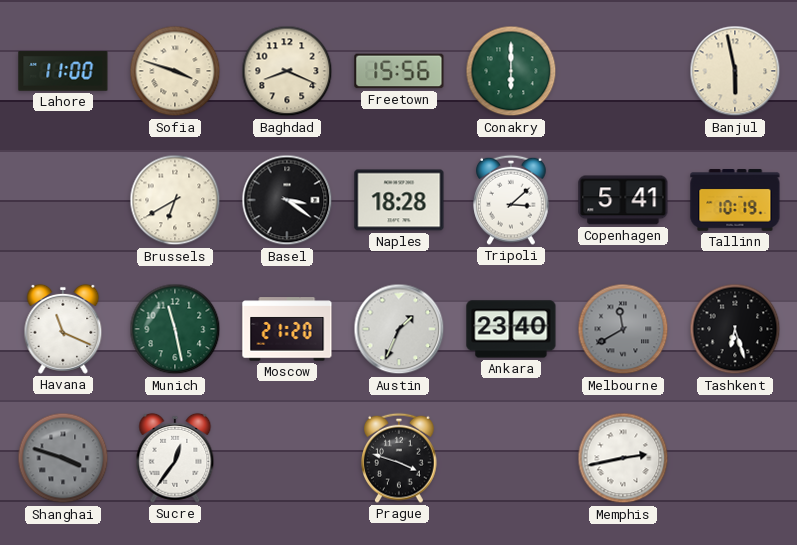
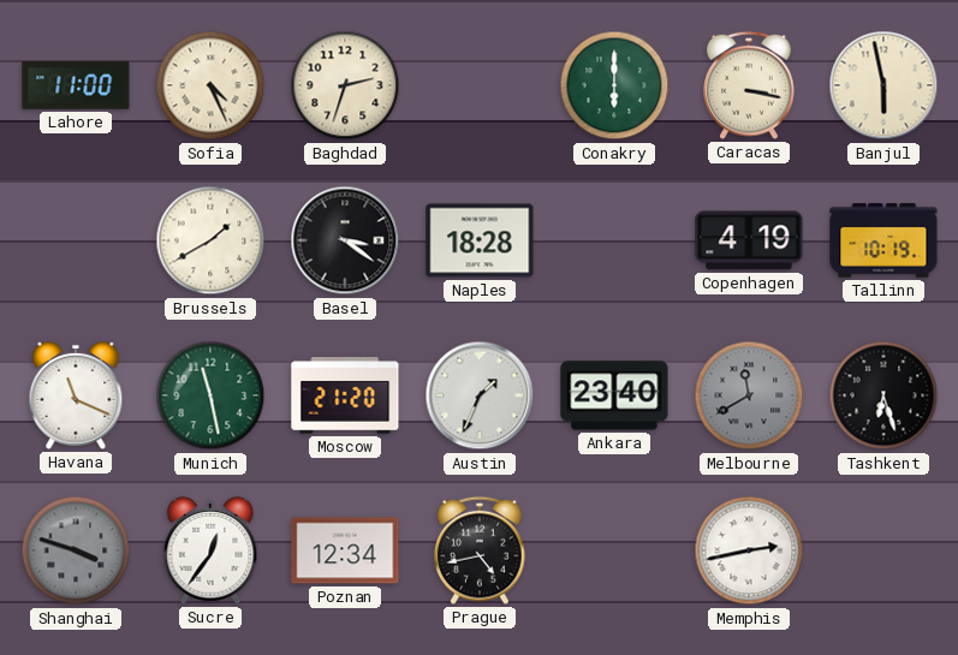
Sofia: 3:48 -> 4:26
Baghdad: 8:19 -> 2:33
Freetown: 15:56 -> none
Caracas: none -> 3:17
Brussels: 6:40 -> 1:40
Tripoli: 3:08 -> none
Copenhagen: 5:41 -> 4:19
Poznan: none -> 12:34
Prague: 3:48 -> 4:43
